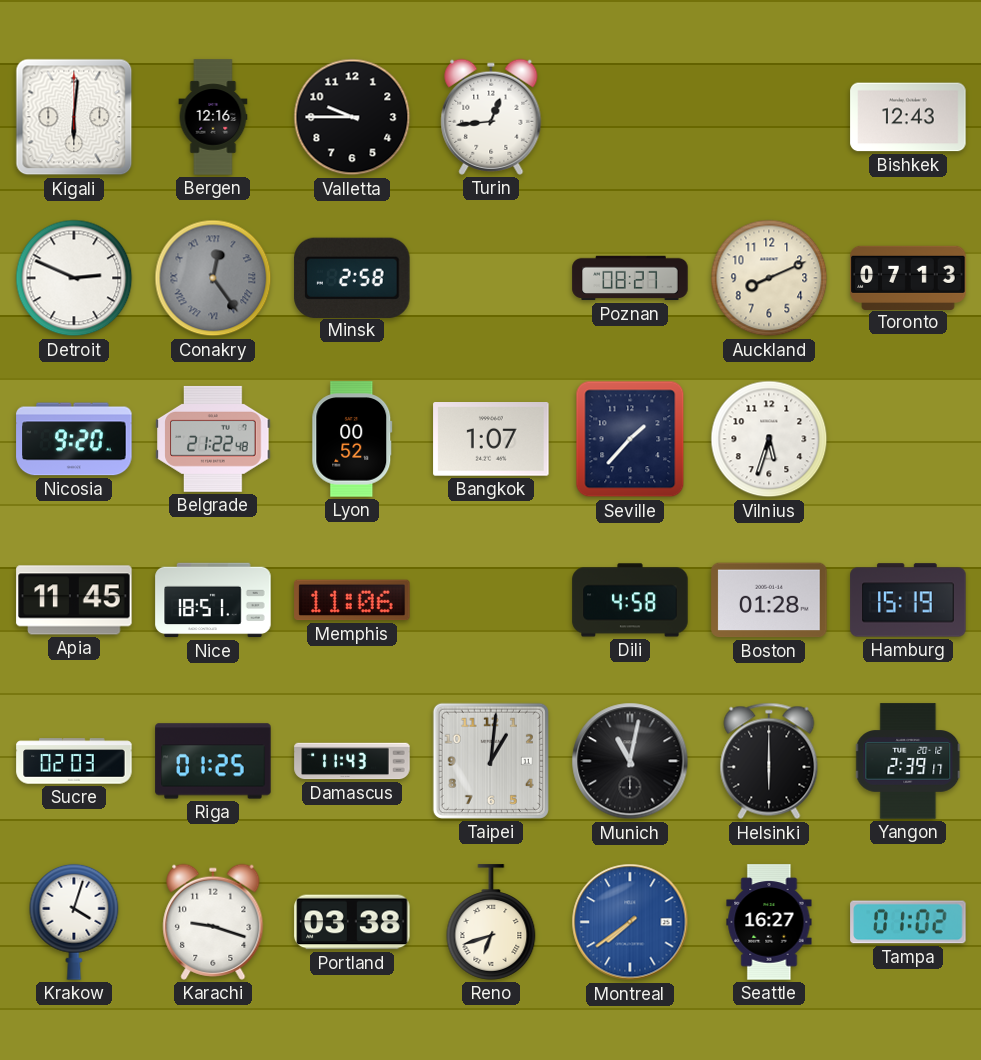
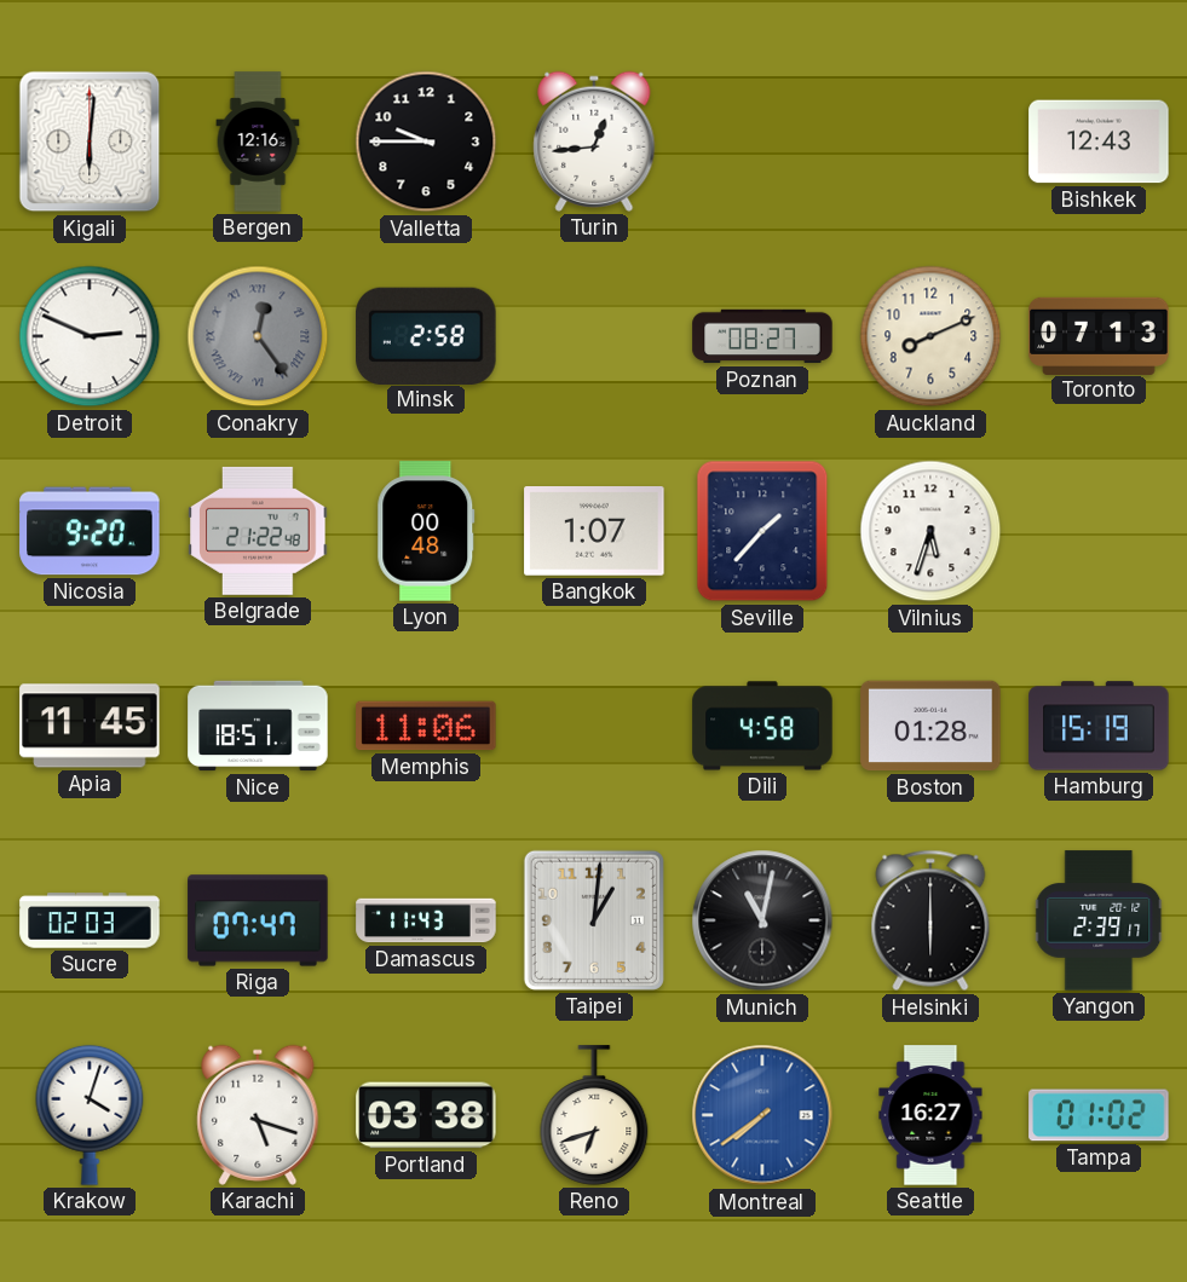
Lyon: 00:52 -> 00:48
Riga: 01:25 -> 07:47
Karachi: 9:18 -> 5:18
